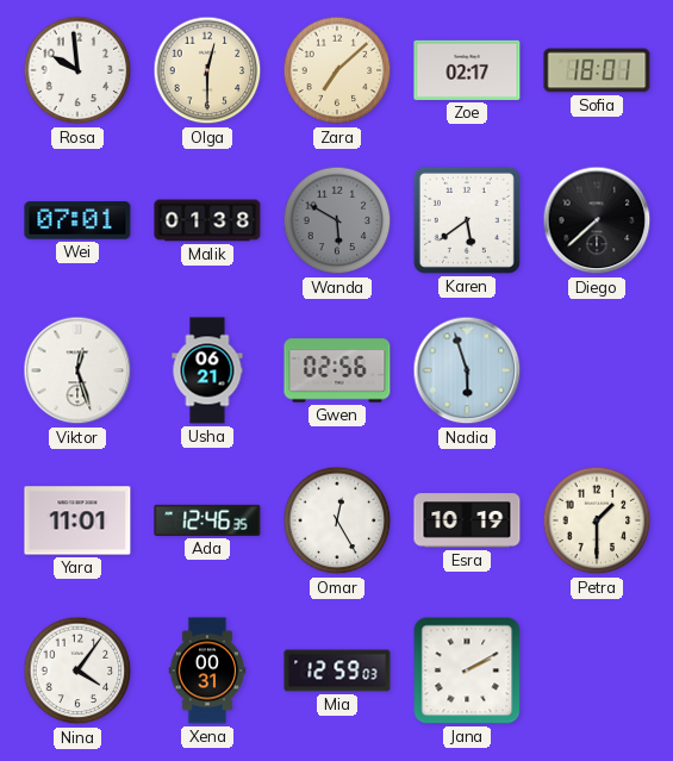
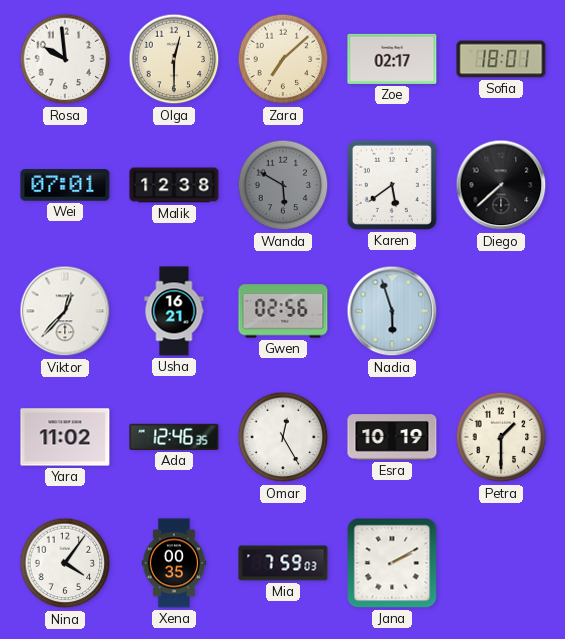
Malik: 01:38 -> 12:38
Viktor: 12:27 -> 12:37
Usha: 06:21 -> 16:21
Yara: 11:01 -> 11:02
Xena: 00:31 -> 00:35
Mia: 12:59 -> 7:59
